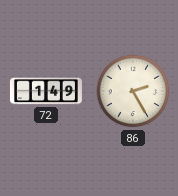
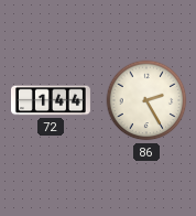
72: 1:49 -> 1:44
